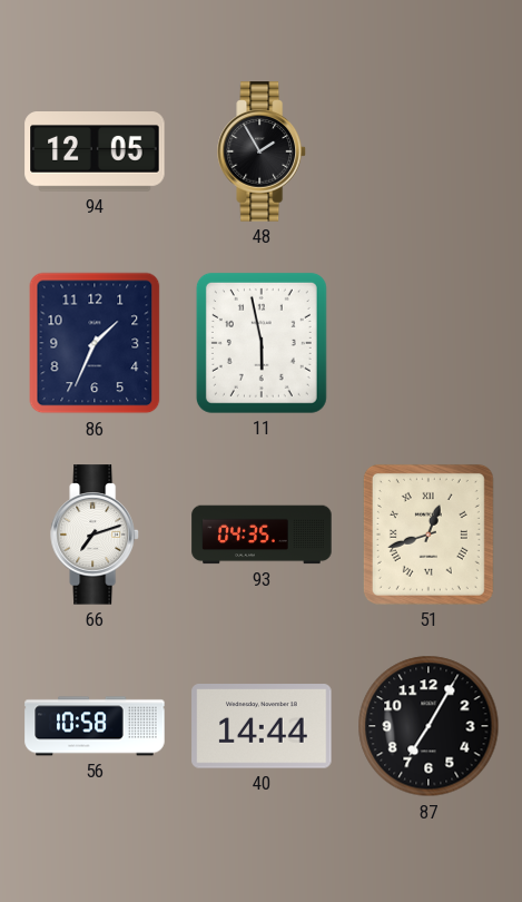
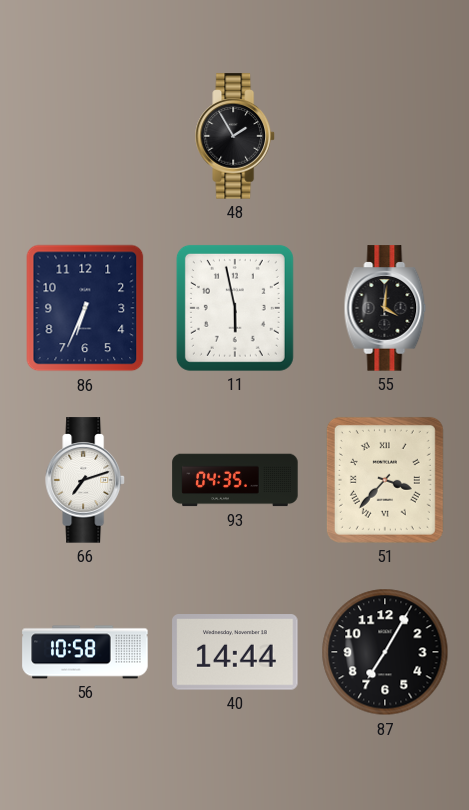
94: 12:05 -> none
86: 1:34 -> 6:34
55: none -> 4:01
51: 12:42 -> 3:37
